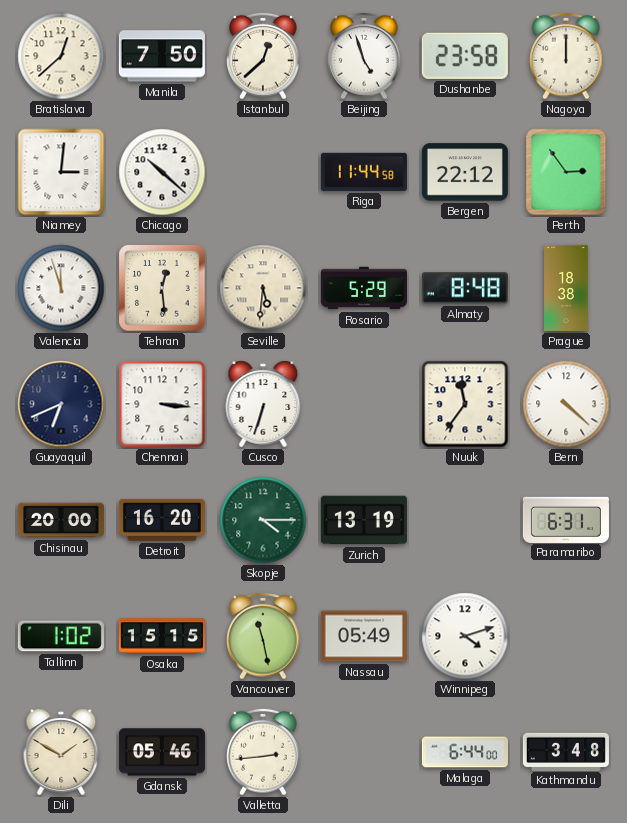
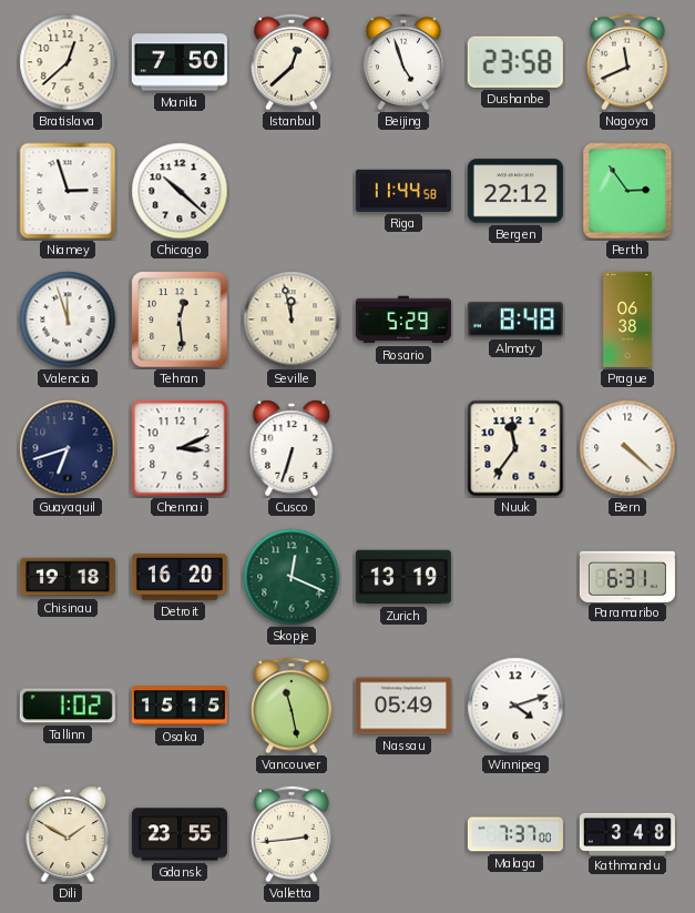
Nagoya: 12:00 -> 11:41
Niamey: 3:01 -> 2:57
Seville: 5:31 -> 11:58
Prague: 18:38 -> 06:38
Guayaquil: 6:41 -> 6:42
Chennai: 3:16 -> 3:11
Chisinau: 20:00 -> 19:18
Skopje: 4:15 -> 12:19
Gdansk: 05:46 -> 23:55
Malaga: 6:44 -> 7:37
